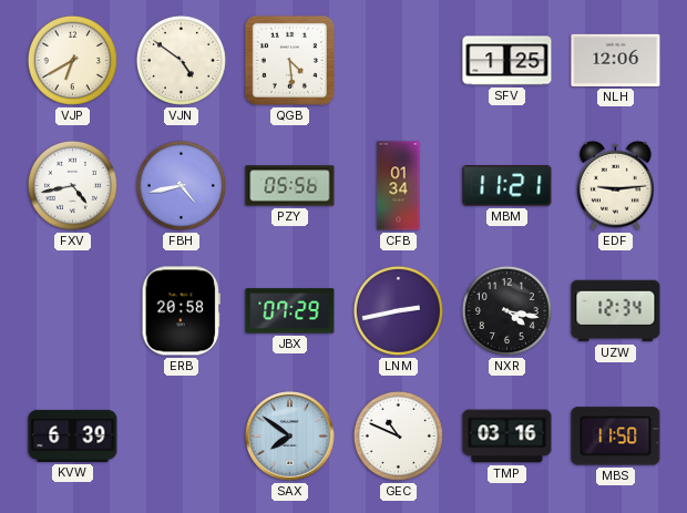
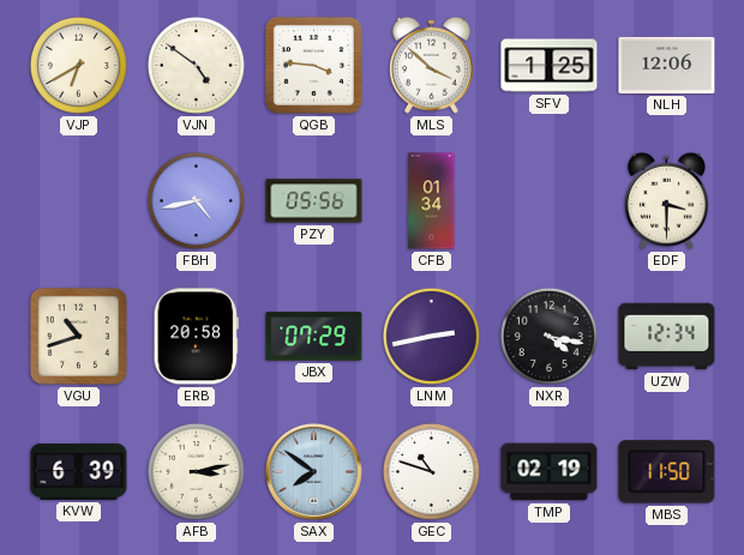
QGB: 4:29 -> 3:46
MLS: none -> 3:52
FXV: 4:43 -> none
MBM: 11:21 -> none
EDF: 9:14 -> 3:30
VGU: none -> 10:42
AFB: none -> 3:13
GEC: 10:49 -> 10:48
TMP: 03:16 -> 02:19
